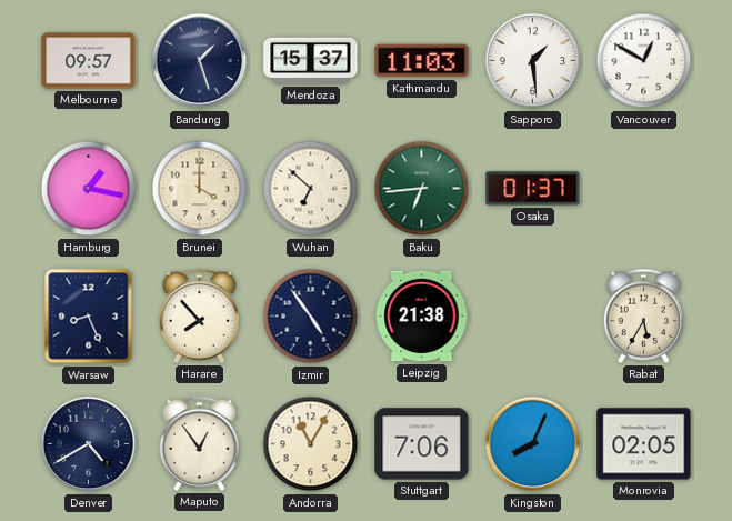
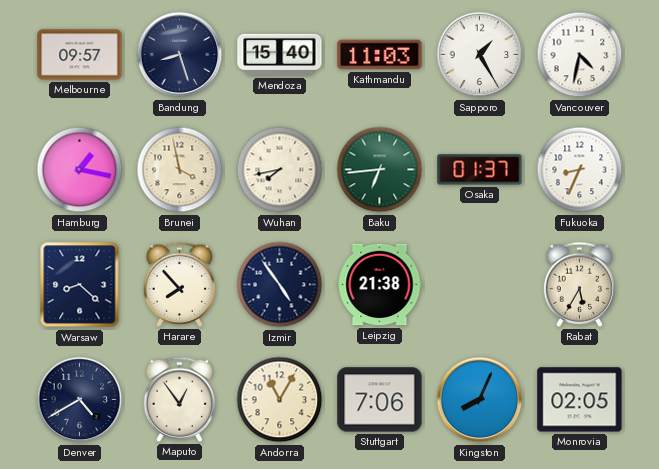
Bandung: 1:27 -> 8:27
Mendoza: 15:37 -> 15:40
Sapporo: 1:29 -> 1:25
Vancouver: 12:50 -> 4:32
Brunei: 4:00 -> 3:58
Wuhan: 6:52 -> 7:43
Fukuoka: none -> 8:34
Warsaw: 8:26 -> 8:22
